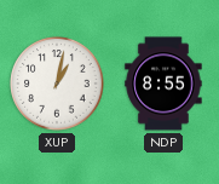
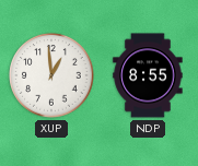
XUP: 1:02 -> 12:59
